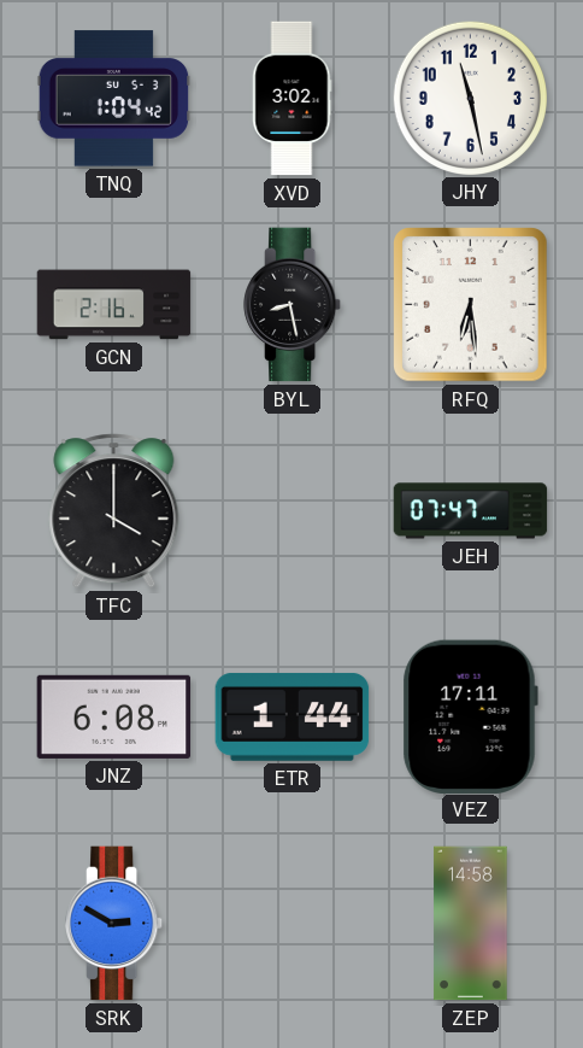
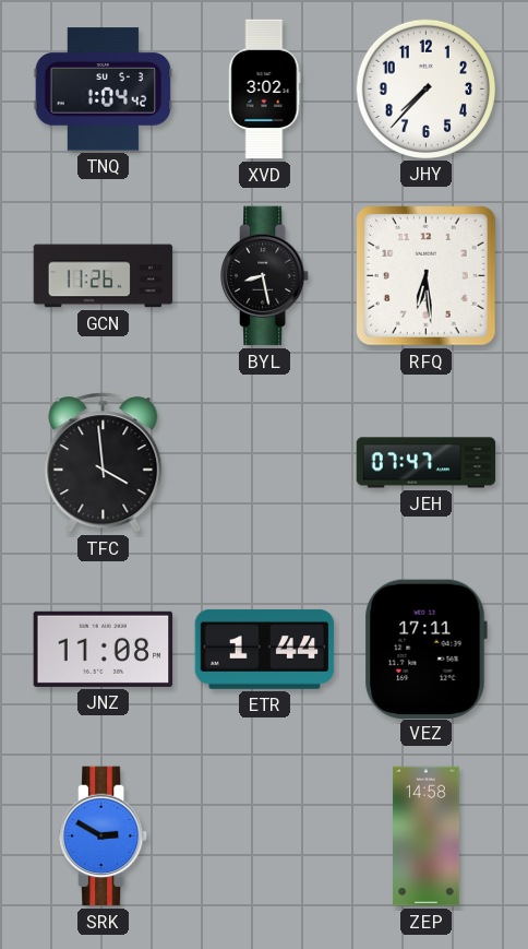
JHY: 11:28 -> 7:37
GCN: 2:16 -> 11:26
TFC: 4:00 -> 3:59
JNZ: 6:08 -> 11:08
